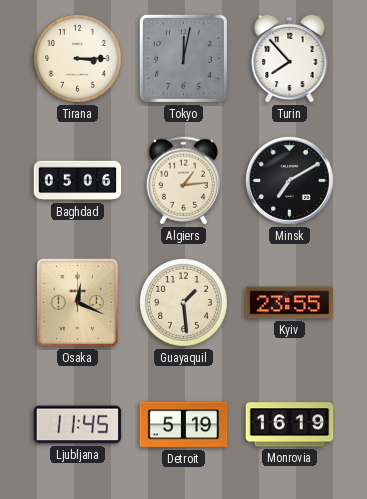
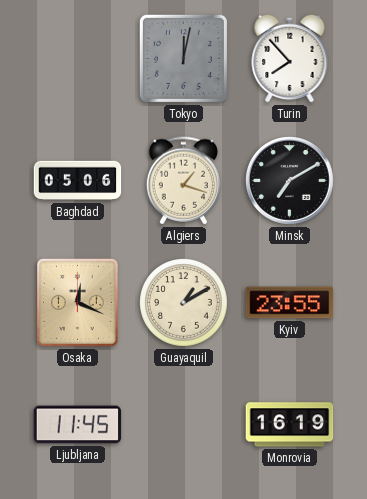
Tirana: 3:15 -> none
Algiers: 1:14 -> 1:18
Guayaquil: 1:29 -> 1:10
Detroit: 5:19 -> none
